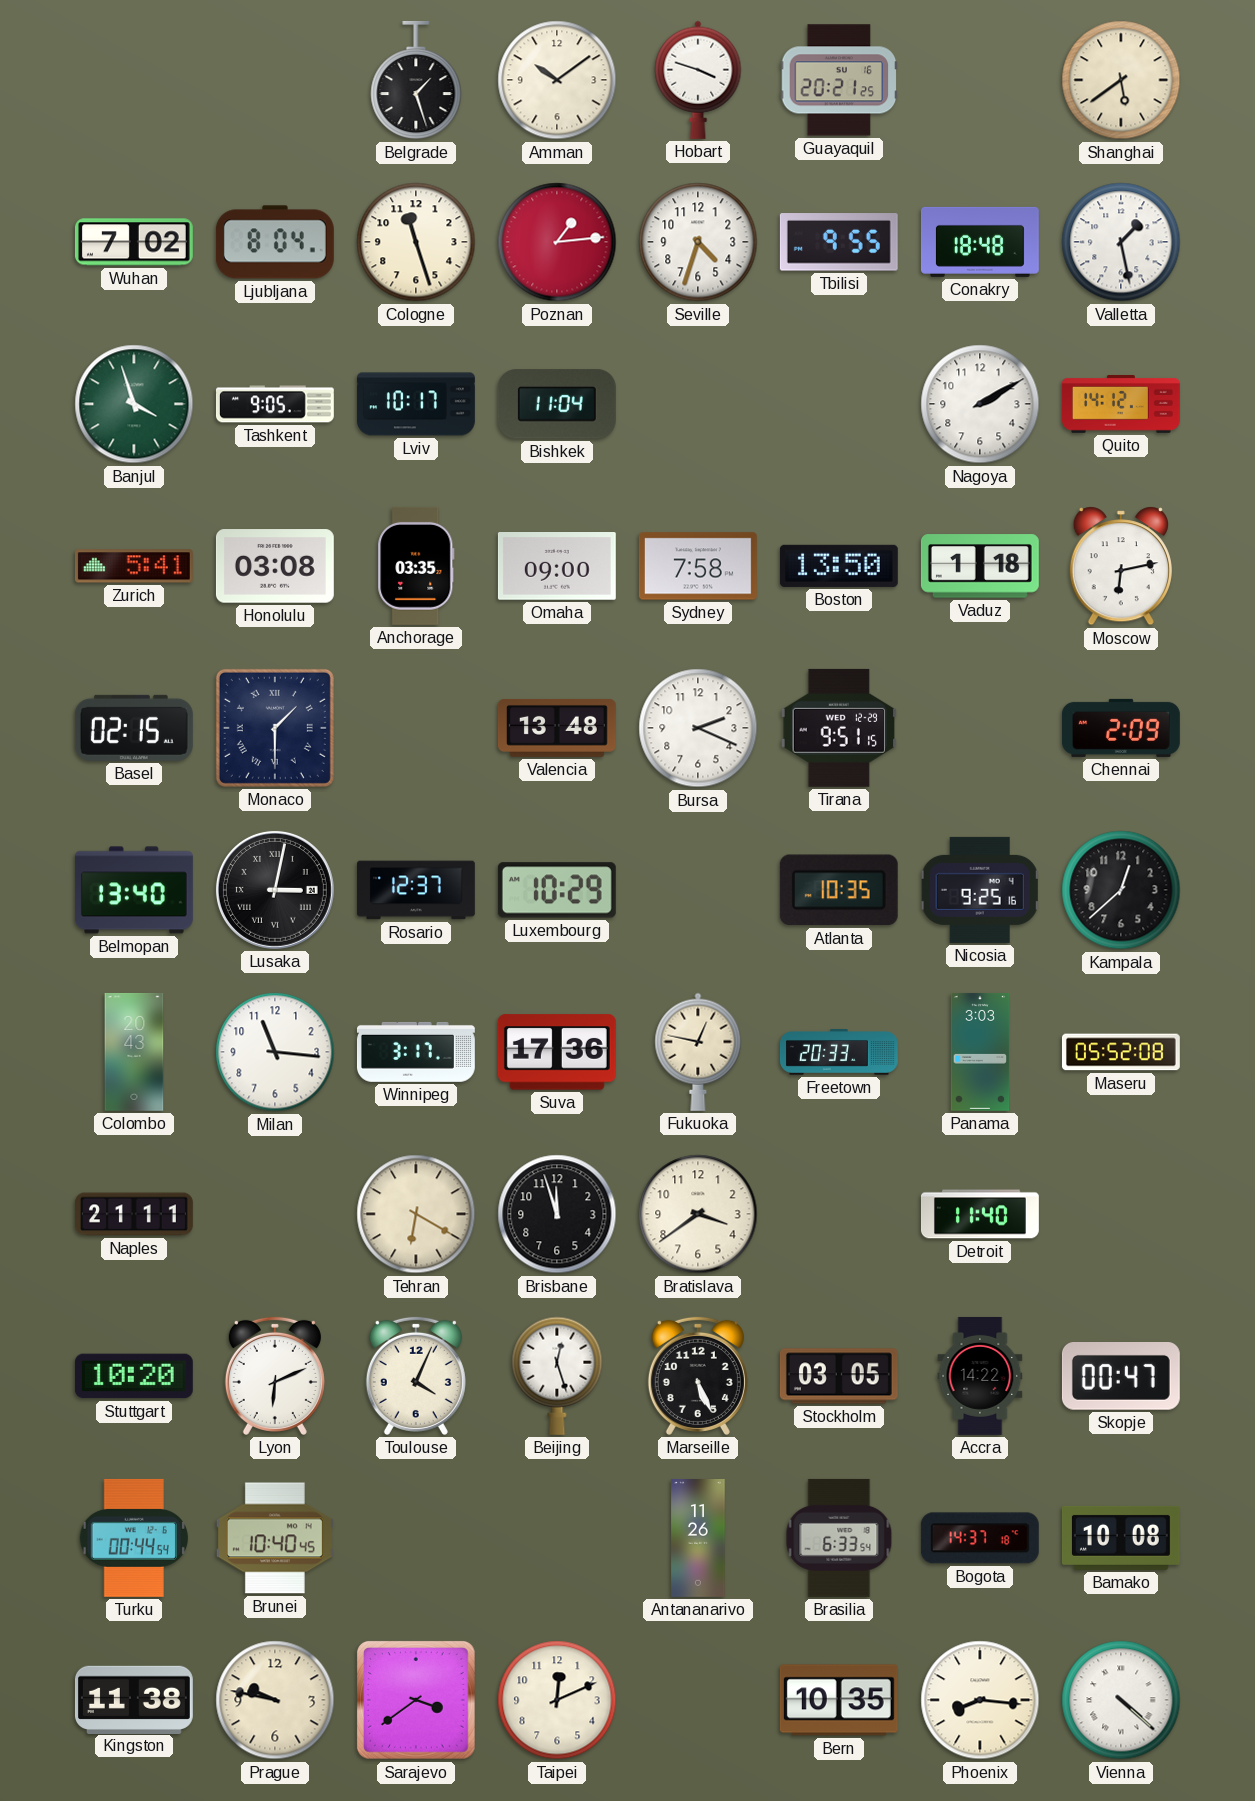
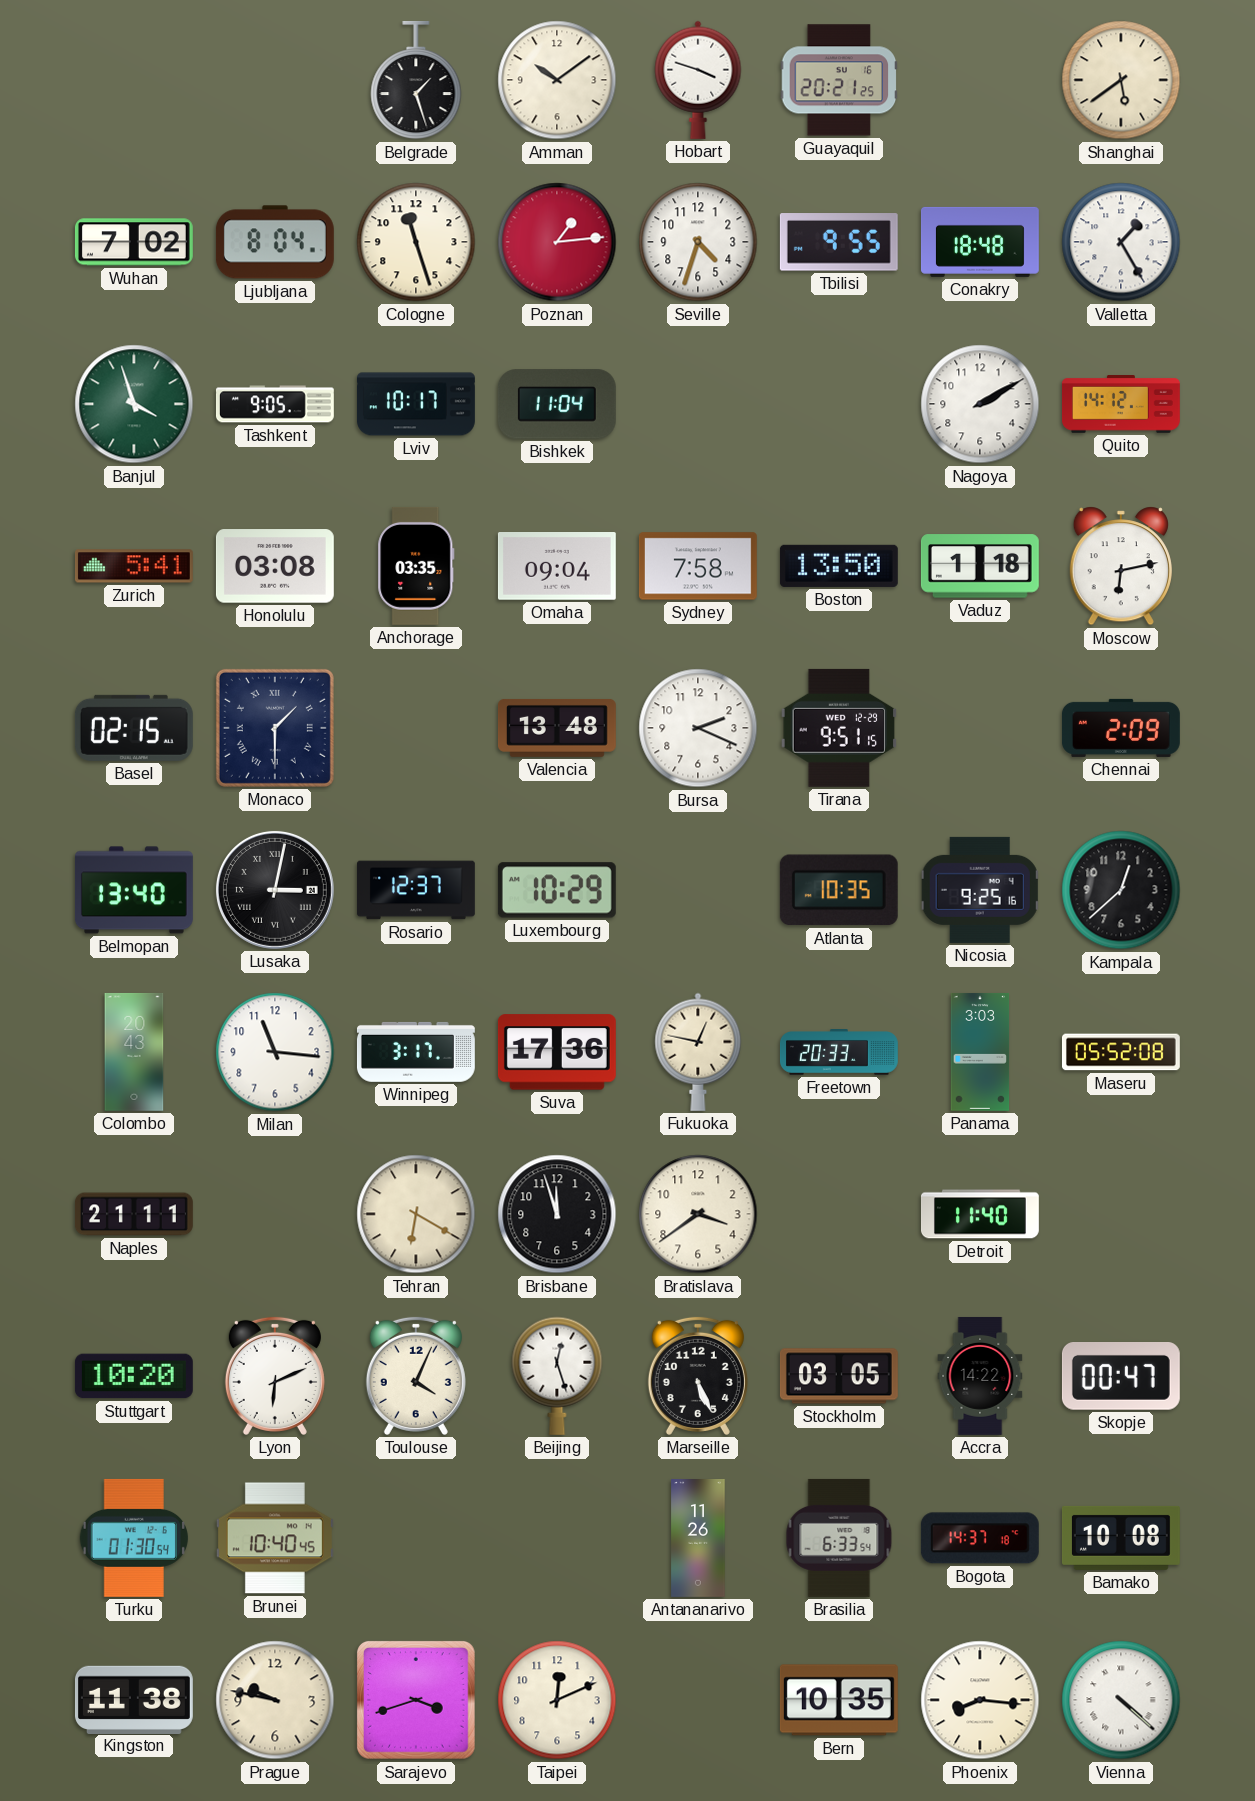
Valletta: 1:28 -> 1:25
Omaha: 09:00 -> 09:04
Turku: 00:44 -> 01:30
Sarajevo: 3:39 -> 3:42
